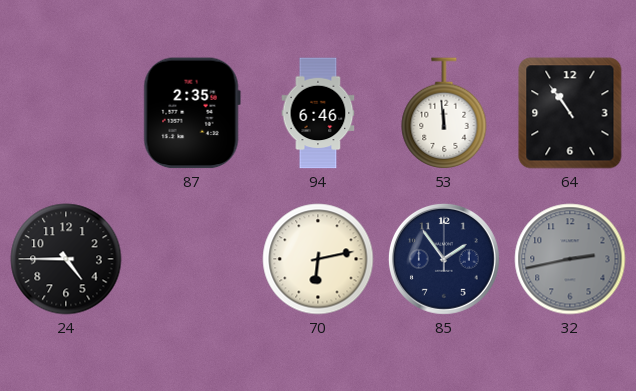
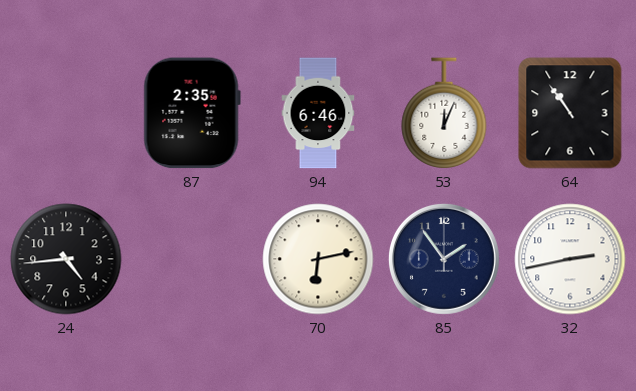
53: 11:59 -> 12:04
24: 4:45 -> 4:44
32 dial: grey -> white
